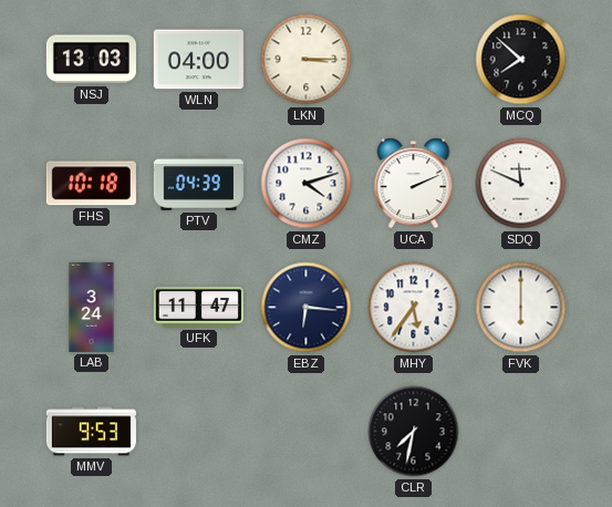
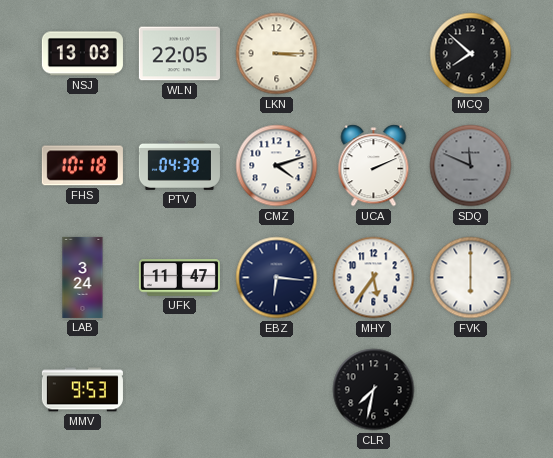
WLN: 04:00 -> 22:05
SDQ dial: white -> grey
